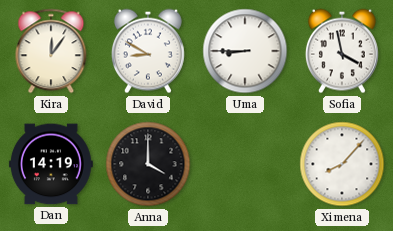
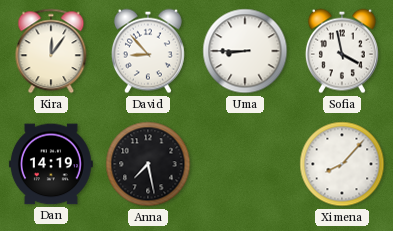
David: 8:50 -> 8:53
Anna: 4:00 -> 7:28
